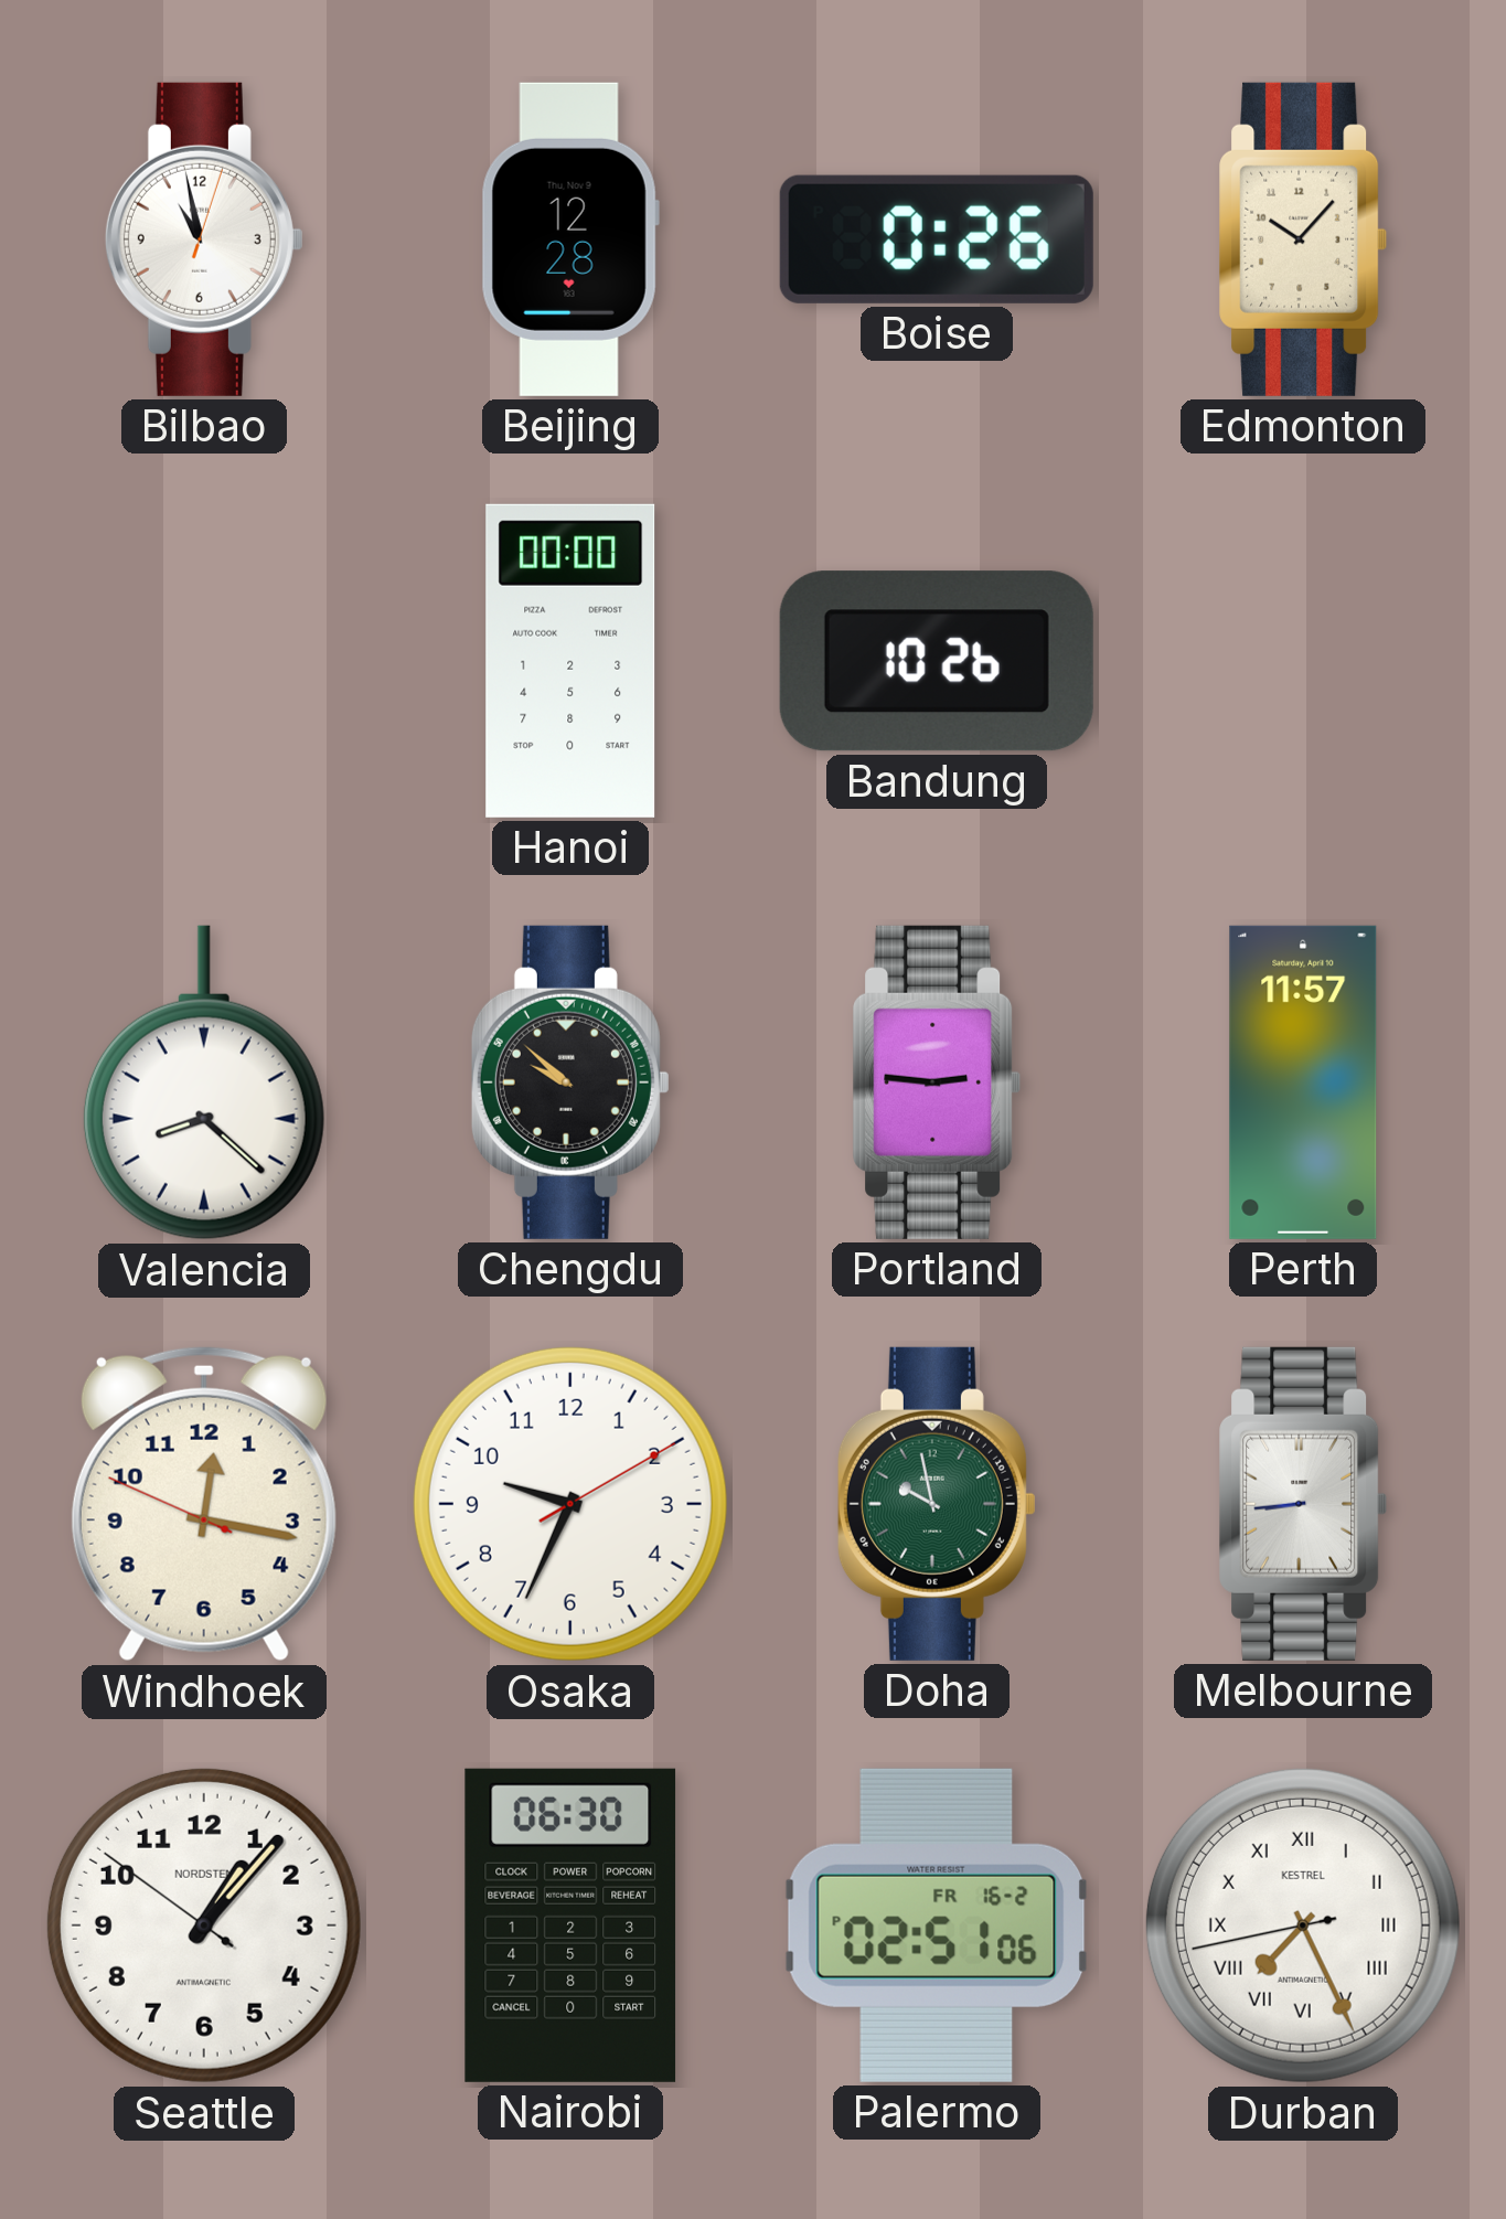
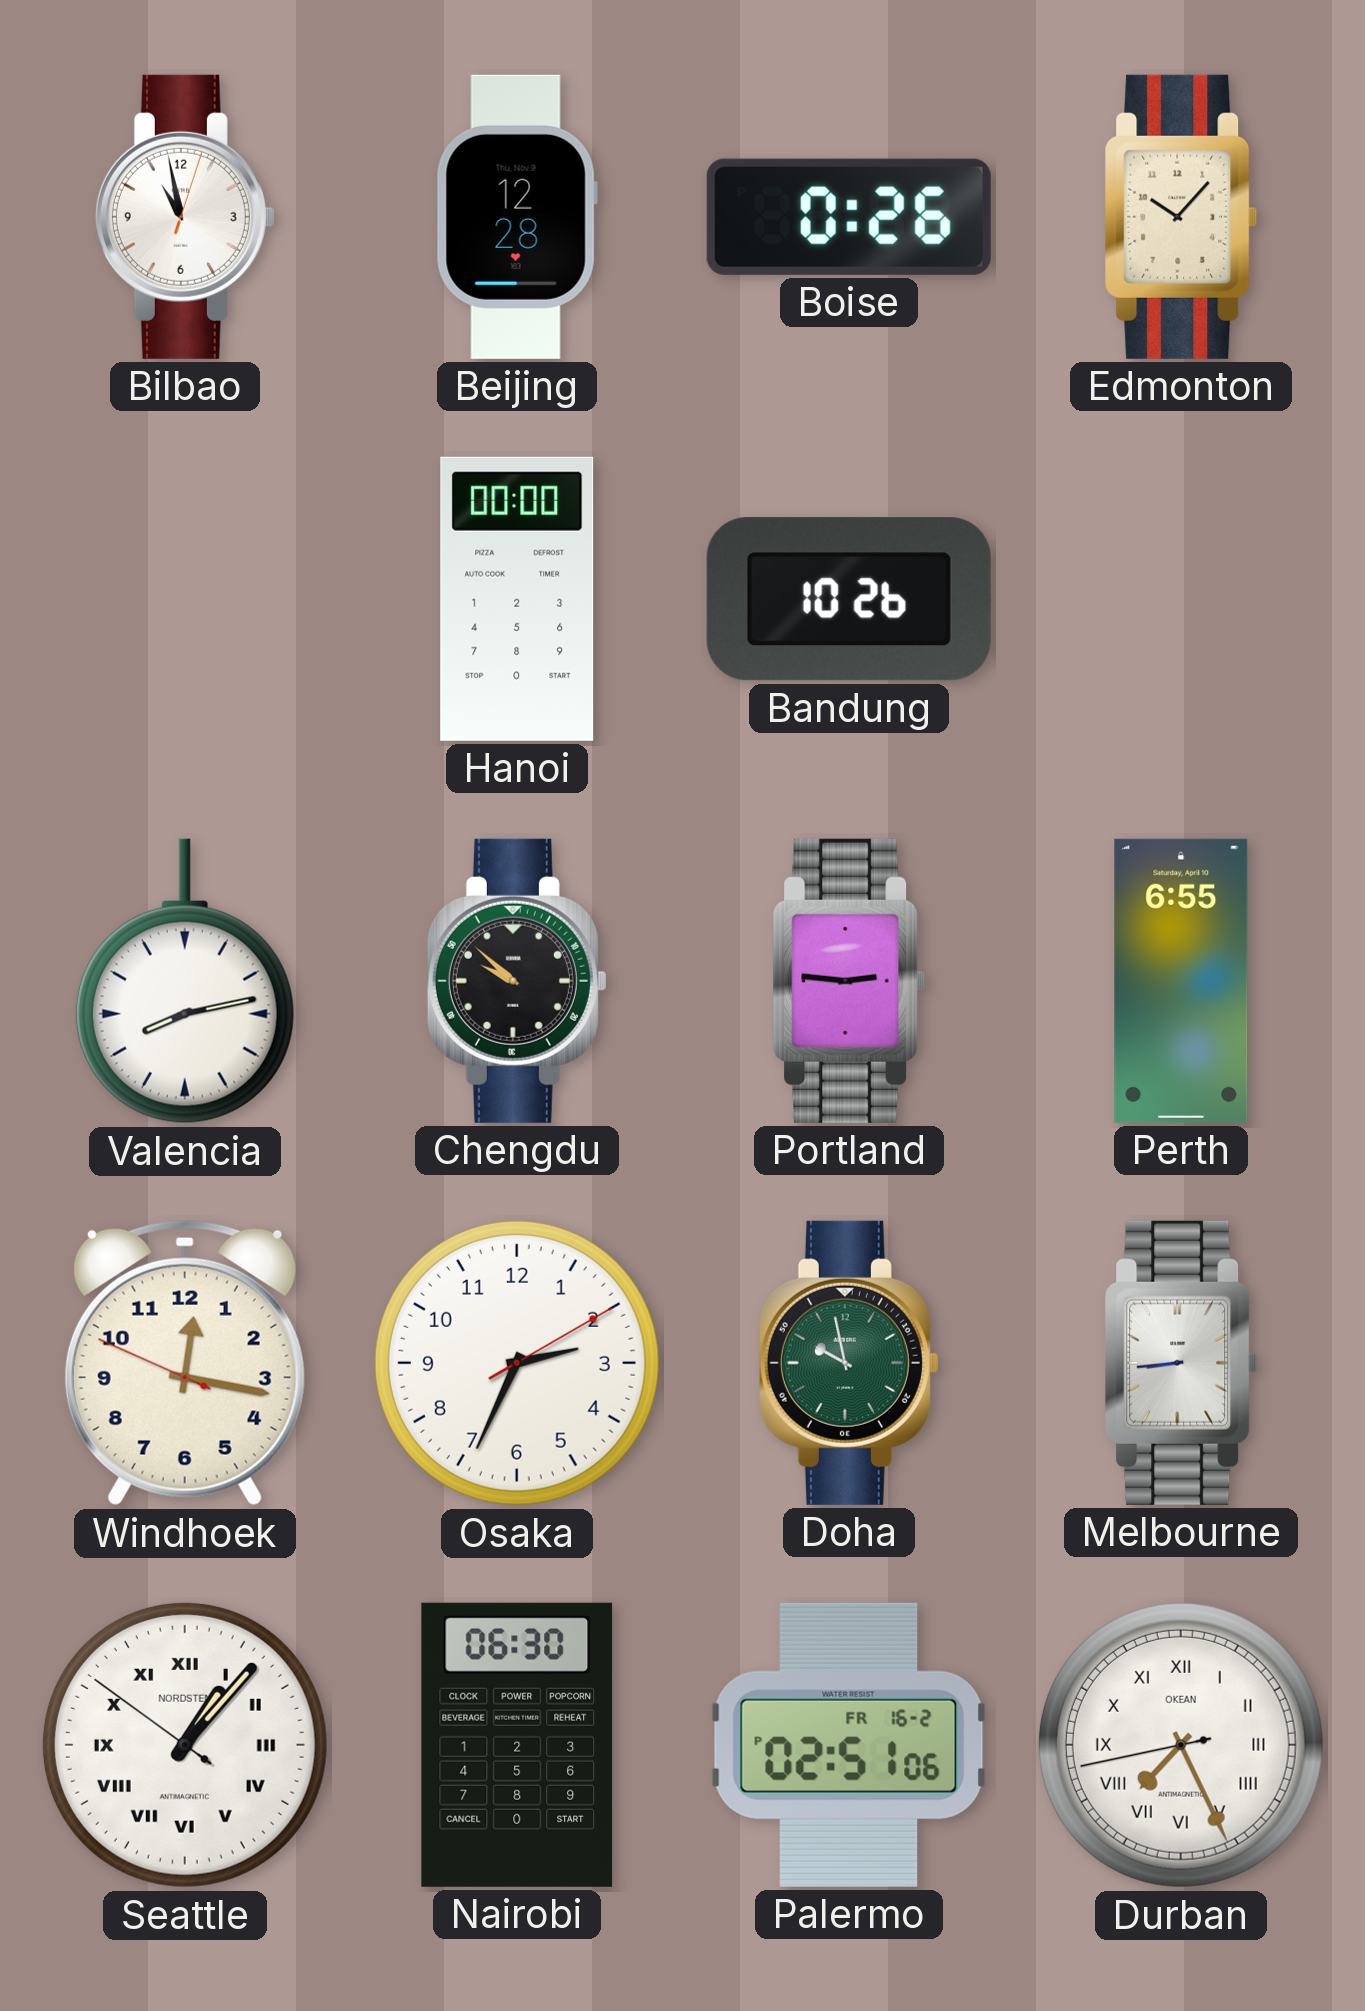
Valencia: 8:22 -> 8:13
Perth: 11:57 -> 6:55
Osaka: 9:34 -> 2:34
Seattle numerals: Arabic -> Roman
Durban brand: KESTREL -> OKEAN
